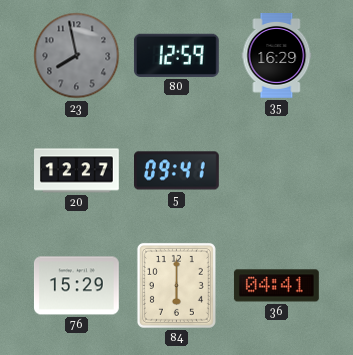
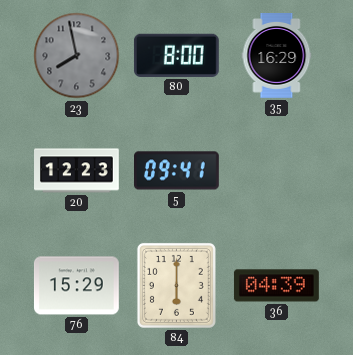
80: 12:59 -> 8:00
20: 12:27 -> 12:23
36: 04:41 -> 04:39
